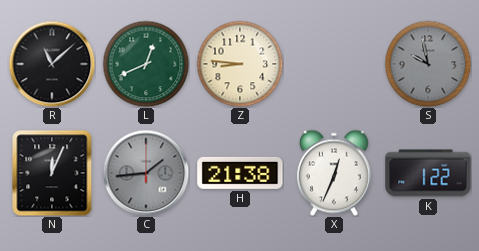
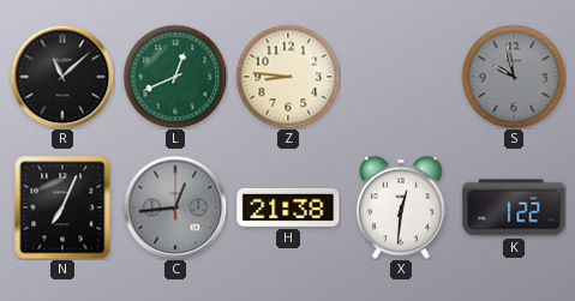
N: 12:04 -> 7:04
C: 1:44 -> 12:44
X: 12:34 -> 12:31
